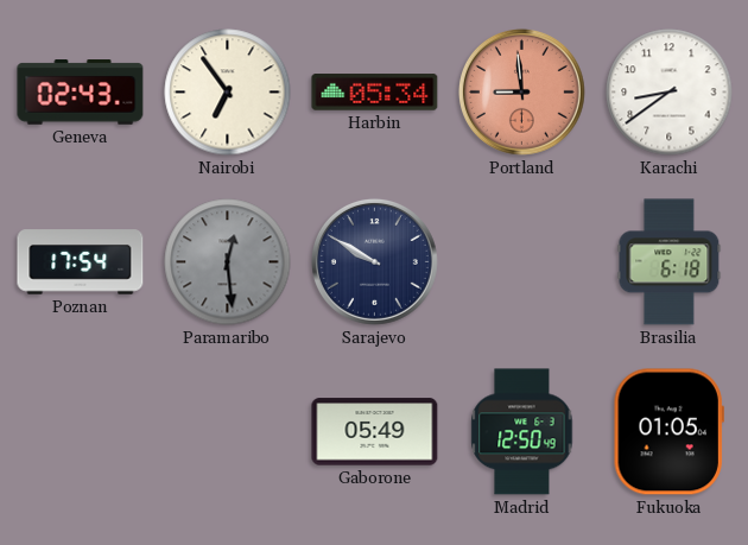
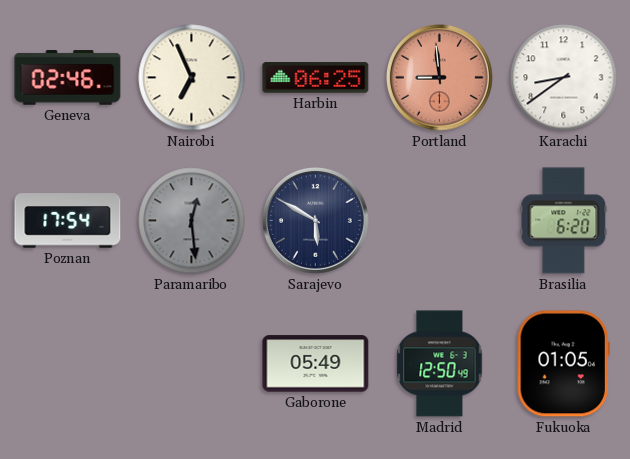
Geneva: 02:43 -> 02:46
Nairobi: 6:54 -> 6:56
Harbin: 05:34 -> 06:25
Sarajevo: 9:50 -> 5:50
Brasilia: 6:18 -> 6:20
